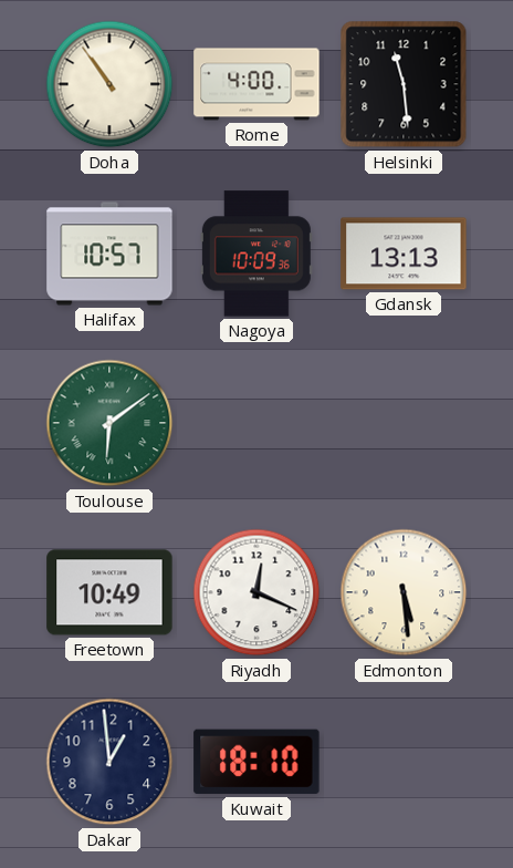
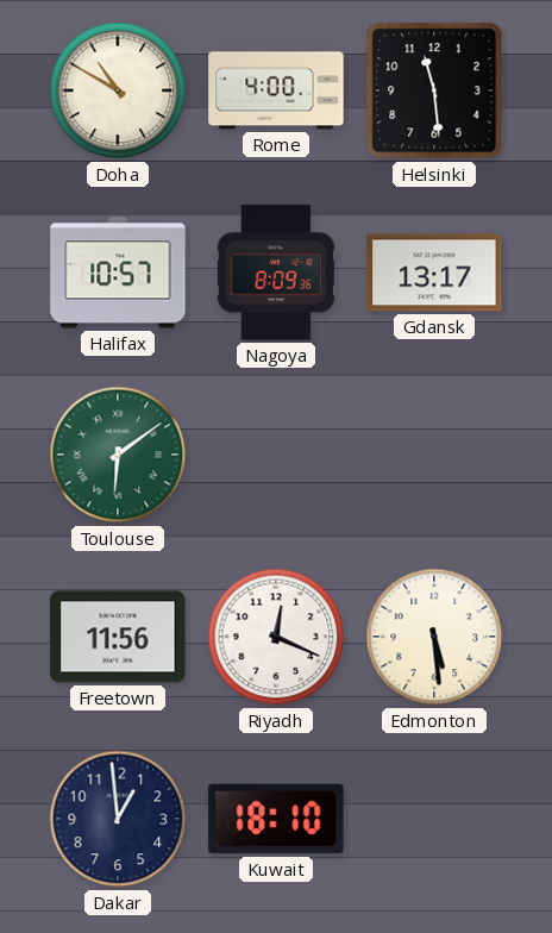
Doha: 10:54 -> 10:50
Nagoya: 10:09 -> 8:09
Gdansk: 13:13 -> 13:17
Freetown: 10:49 -> 11:56
